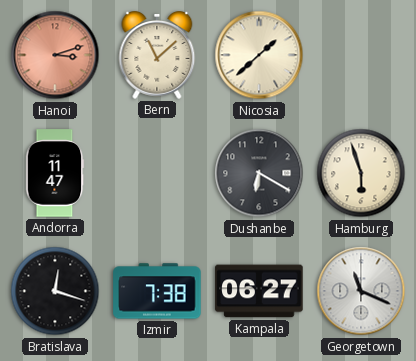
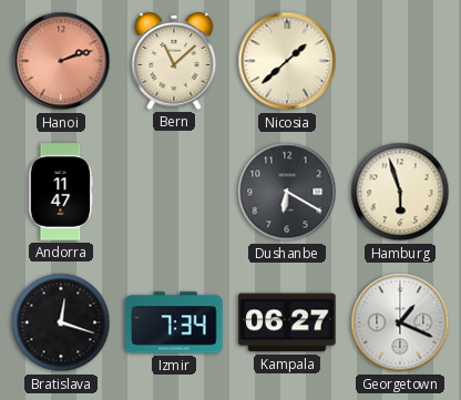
Hanoi: 3:12 -> 2:12
Izmir: 7:38 -> 7:34
Georgetown: 11:19 -> 1:19
